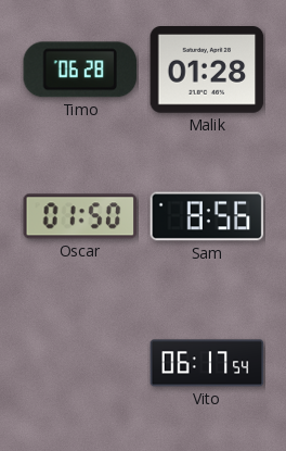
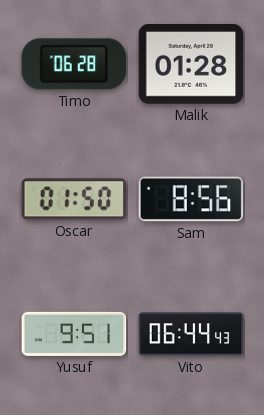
Yusuf: none -> 9:51
Vito: 06:17 -> 06:44
